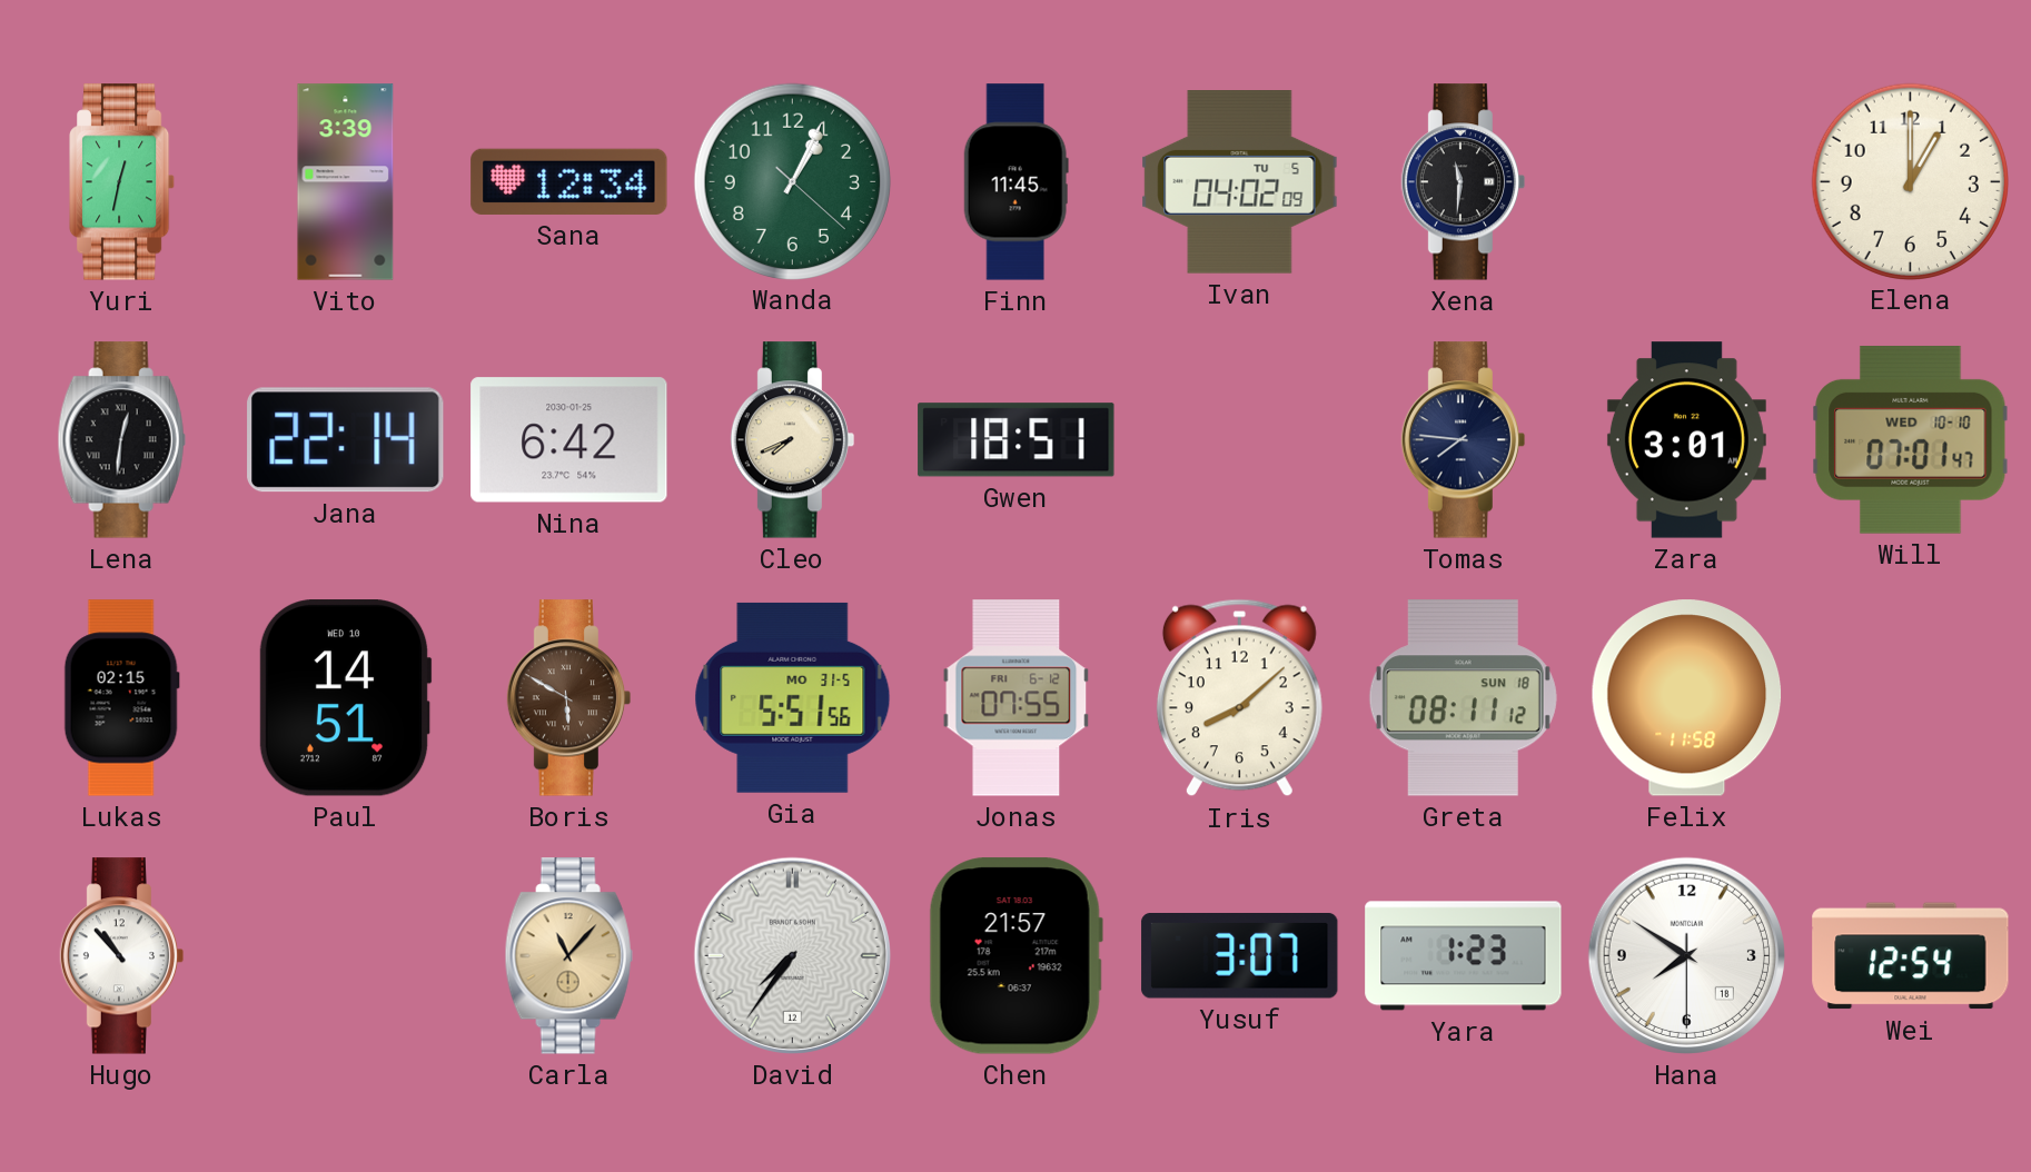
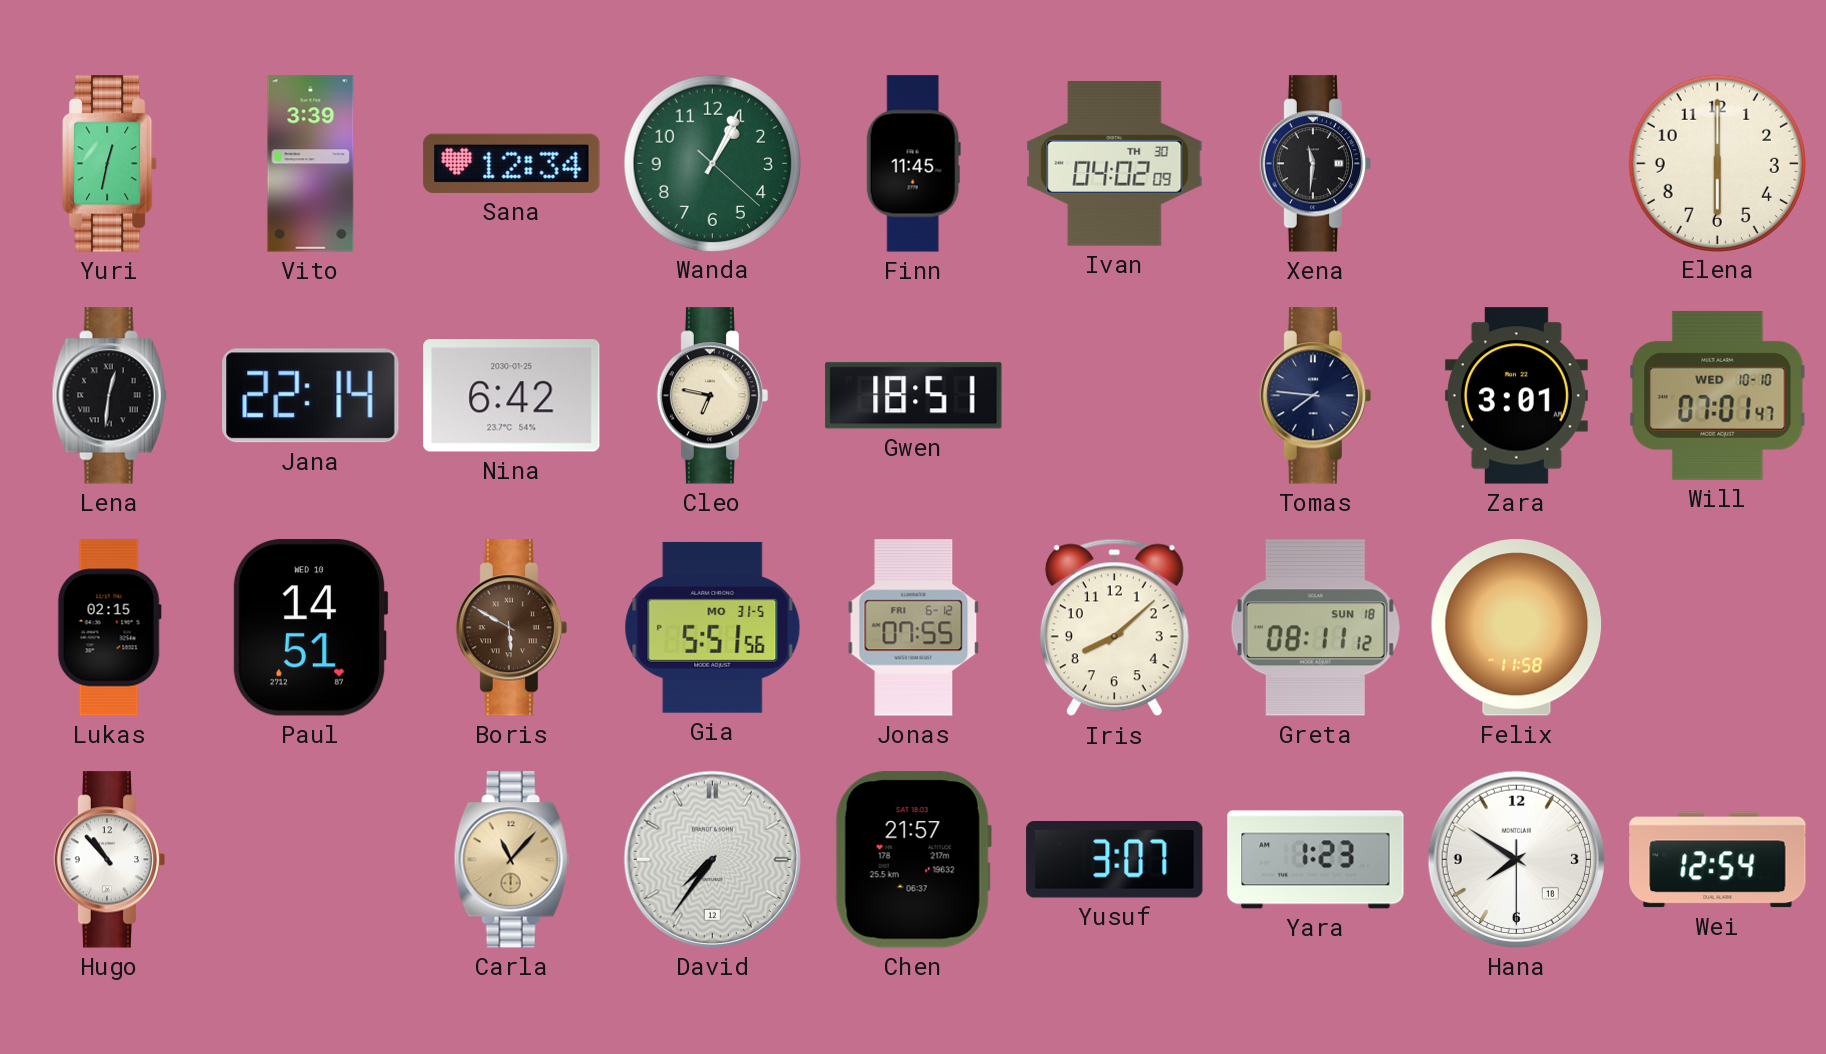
Ivan date: TU 5 -> TH 30
Elena: 1:00 -> 6:00
Cleo: 7:41 -> 6:47
